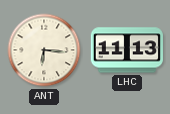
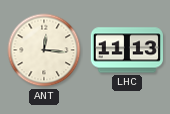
ANT: 6:16 -> 12:16
